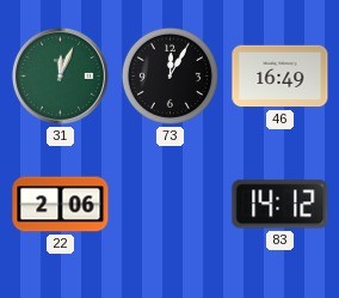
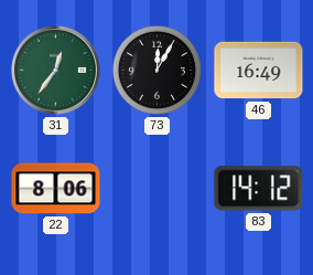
31: 12:04 -> 12:36
22: 2:06 -> 8:06
